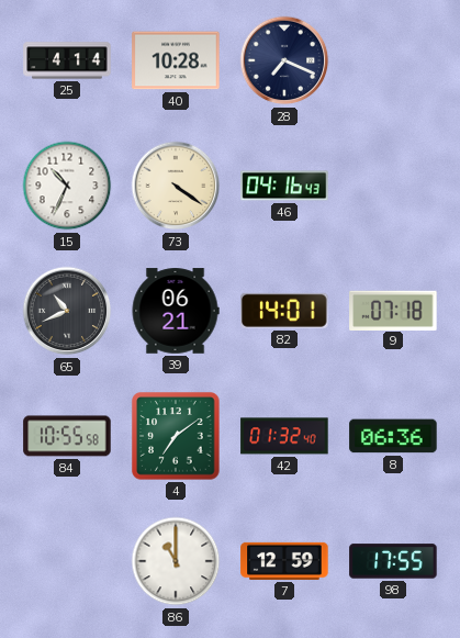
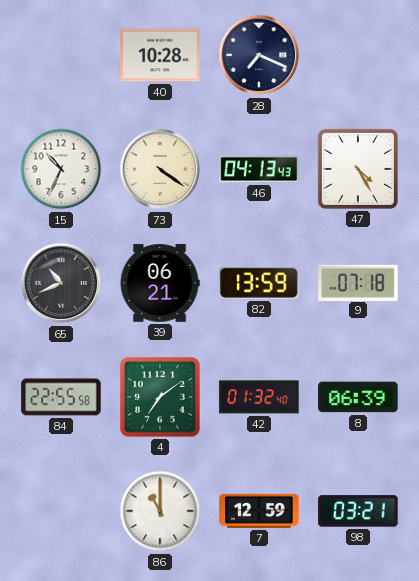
25: 4:14 -> none
46: 04:16 -> 04:13
47: none -> 4:25
82: 14:01 -> 13:59
84: 10:55 -> 22:55
8: 06:36 -> 06:39
98: 17:55 -> 03:21
